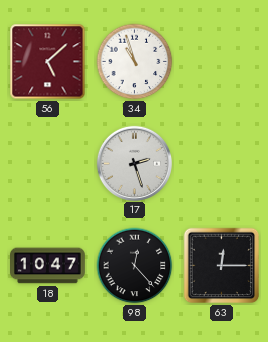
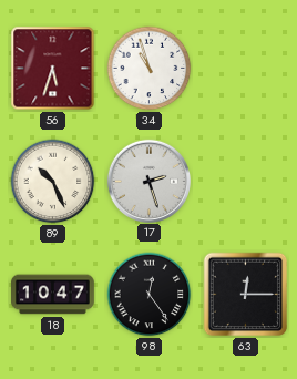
56: 5:08 -> 5:33
89: none -> 10:26
98: 12:23 -> 12:24
